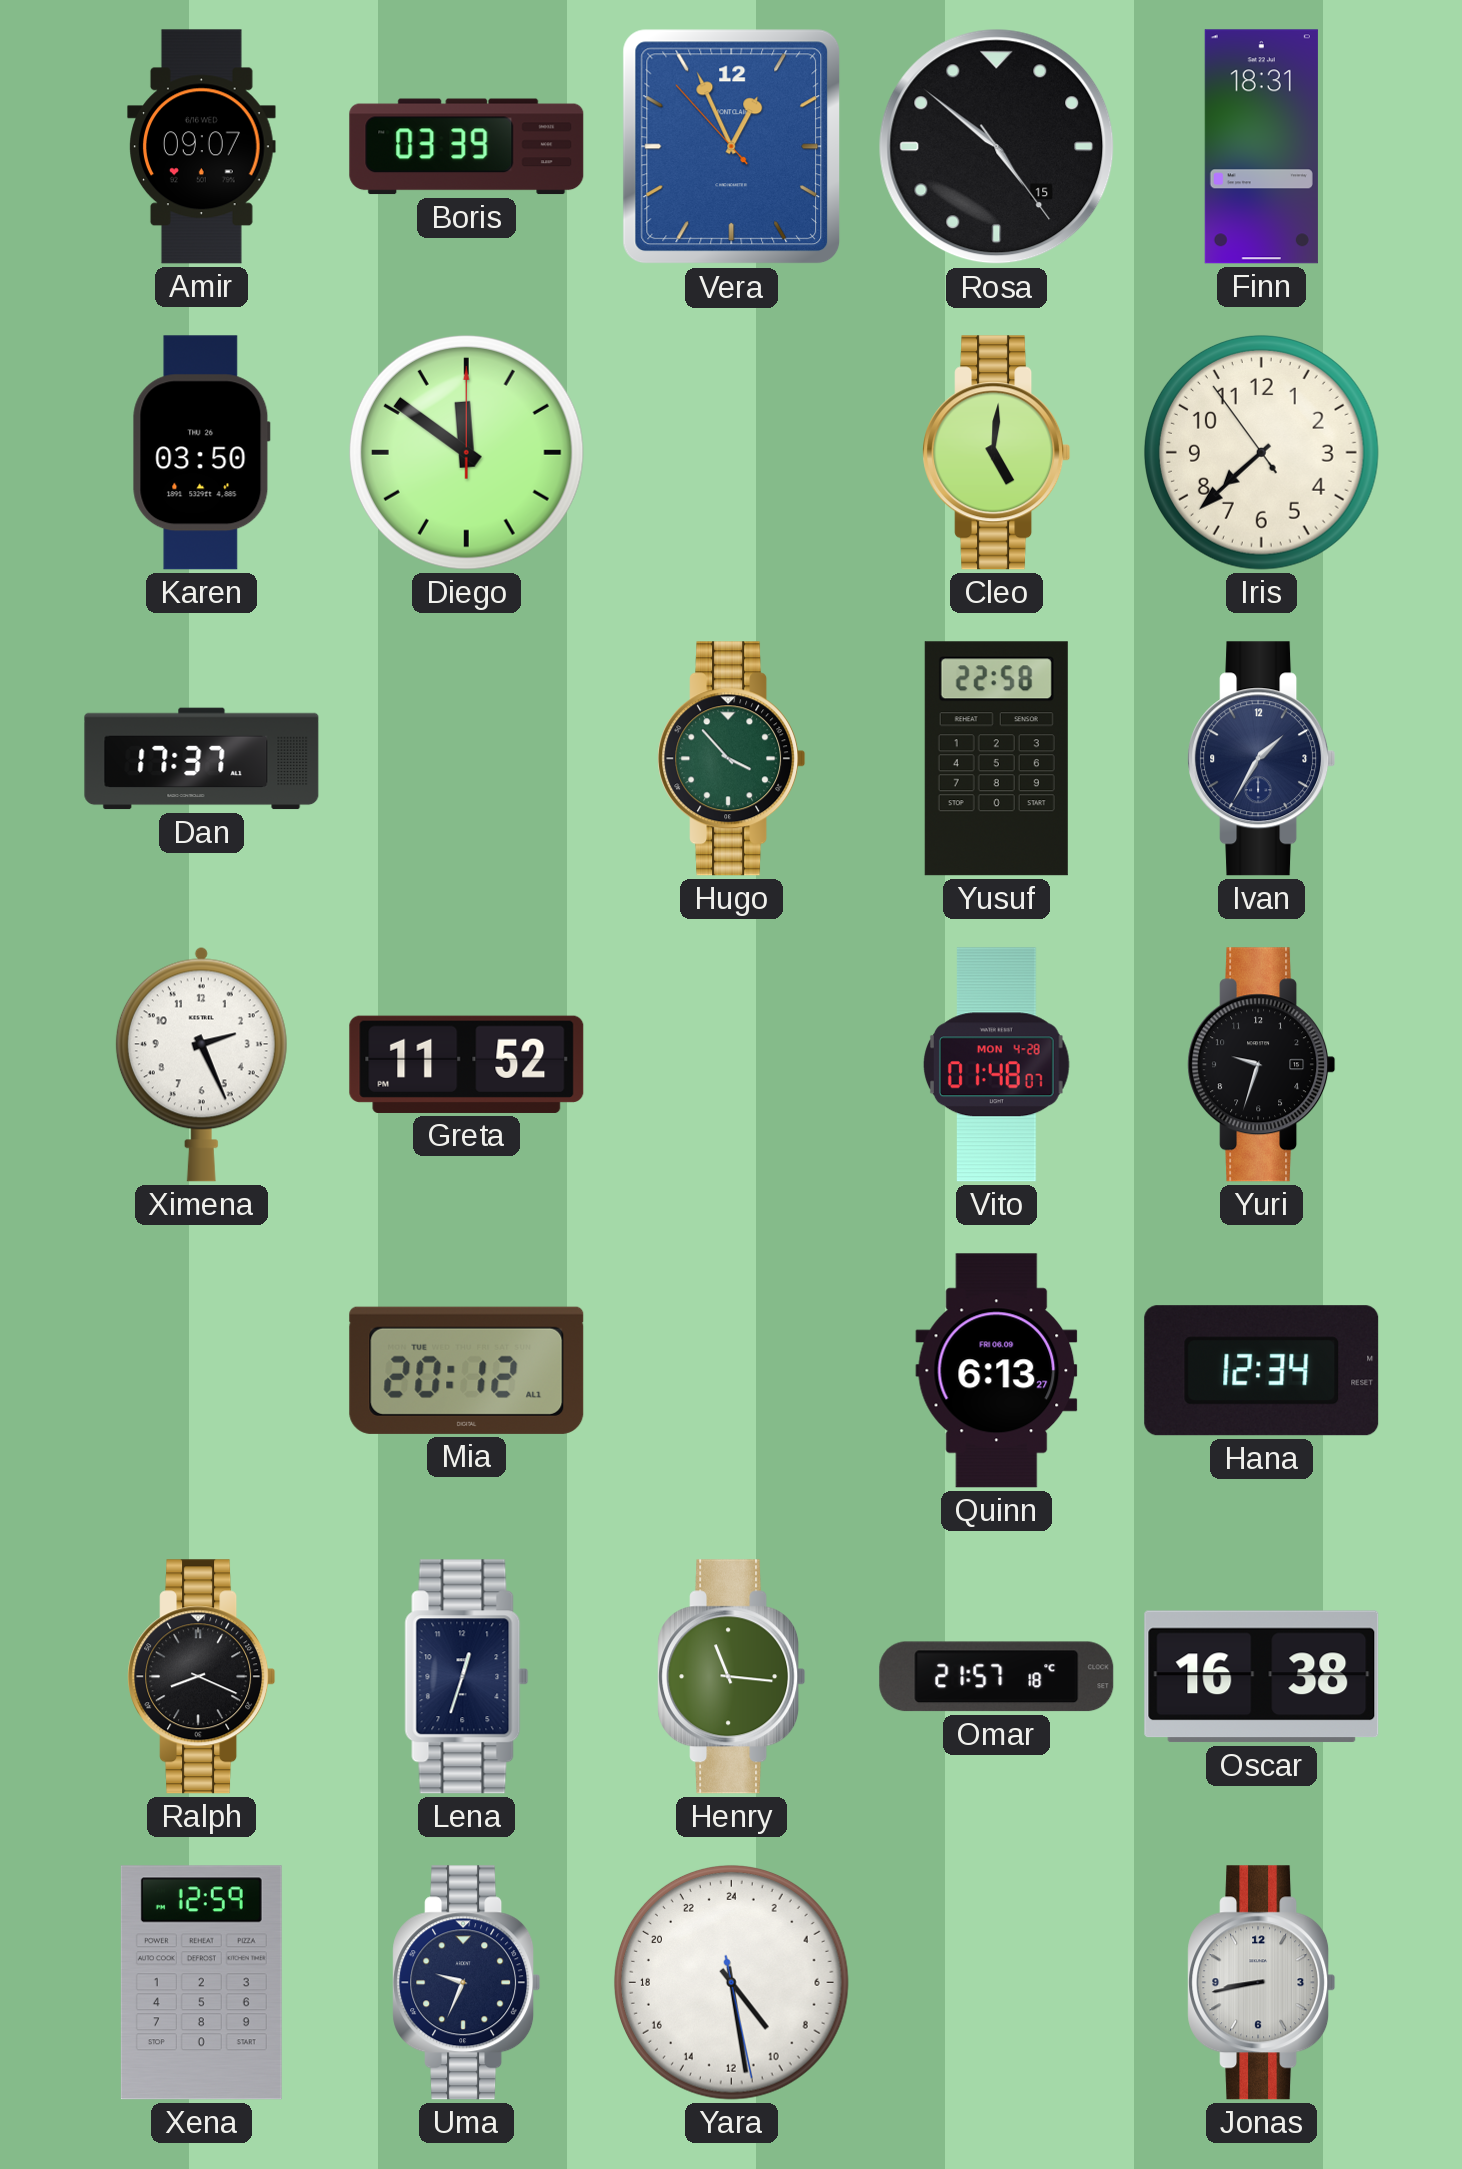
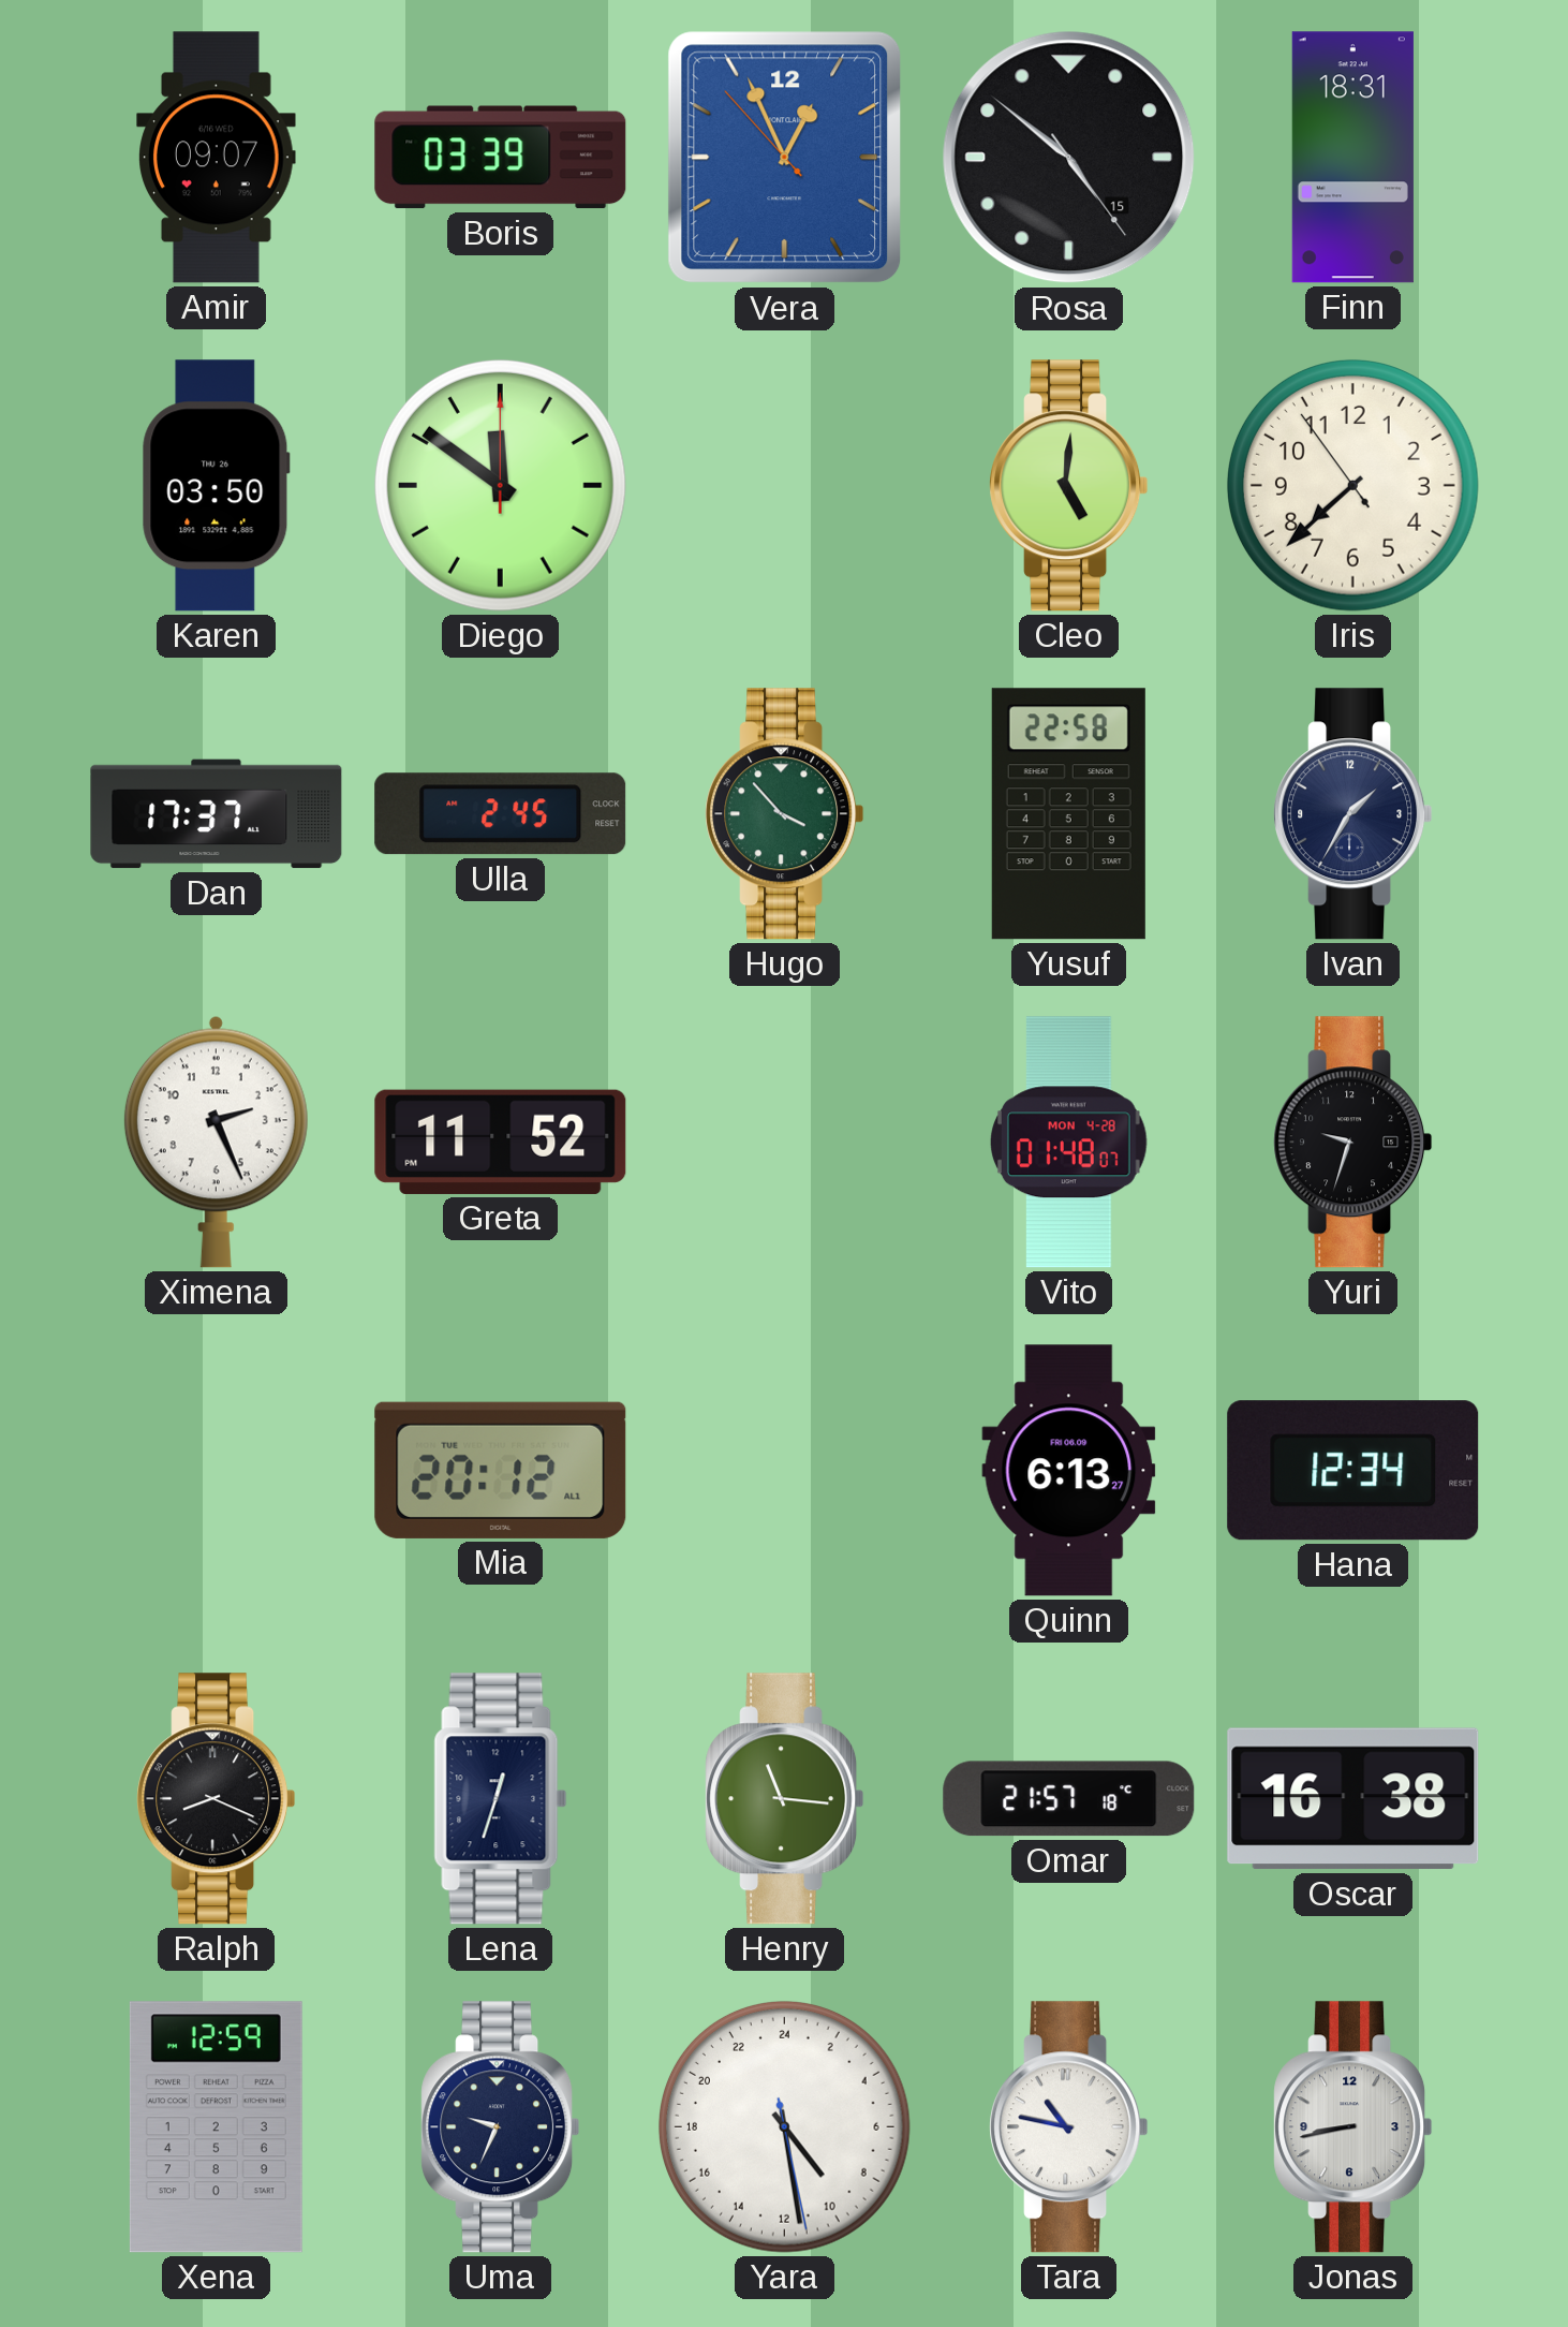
Ulla: none -> 2:45
Tara: none -> 10:47
